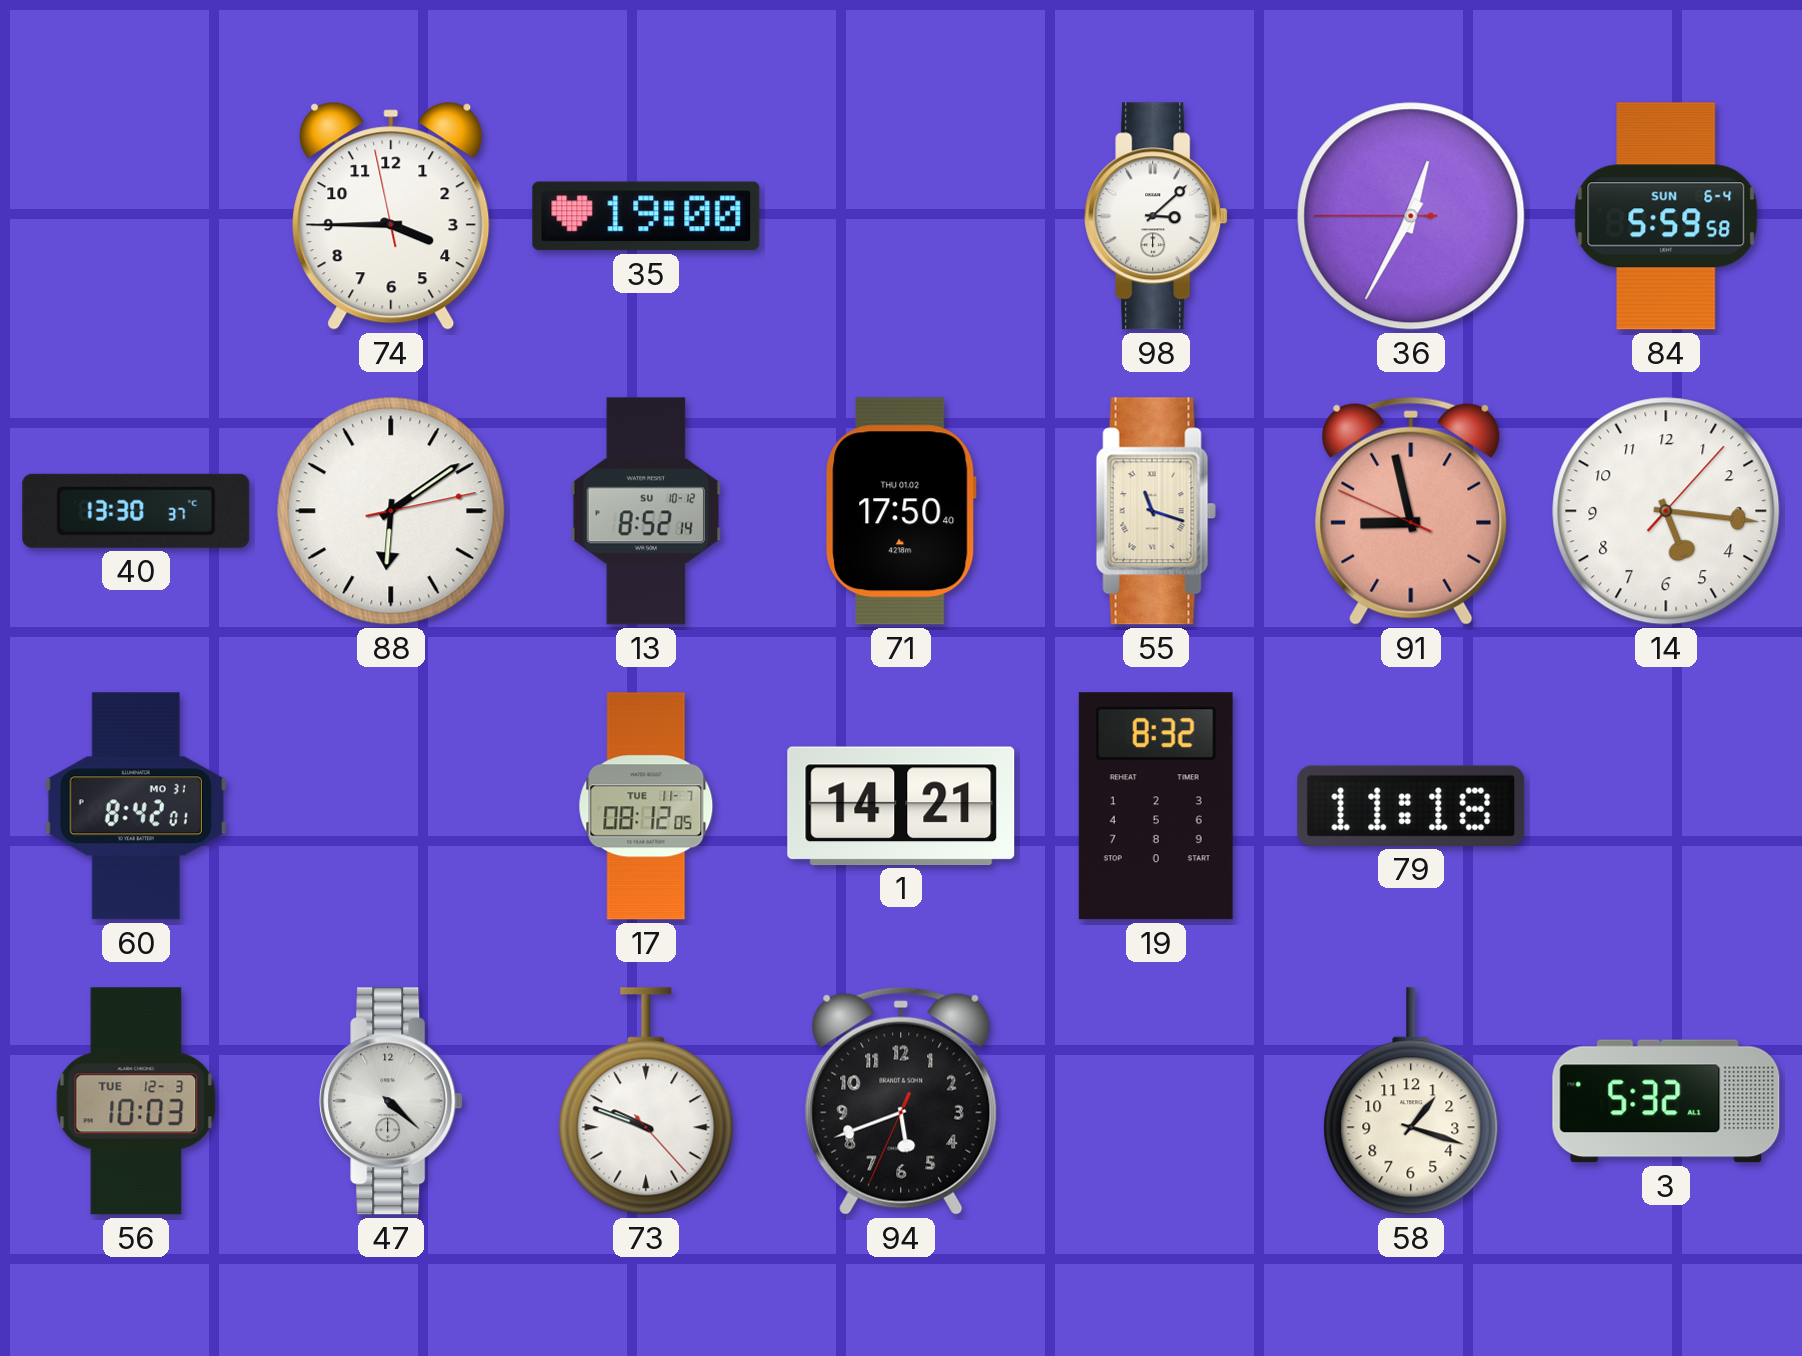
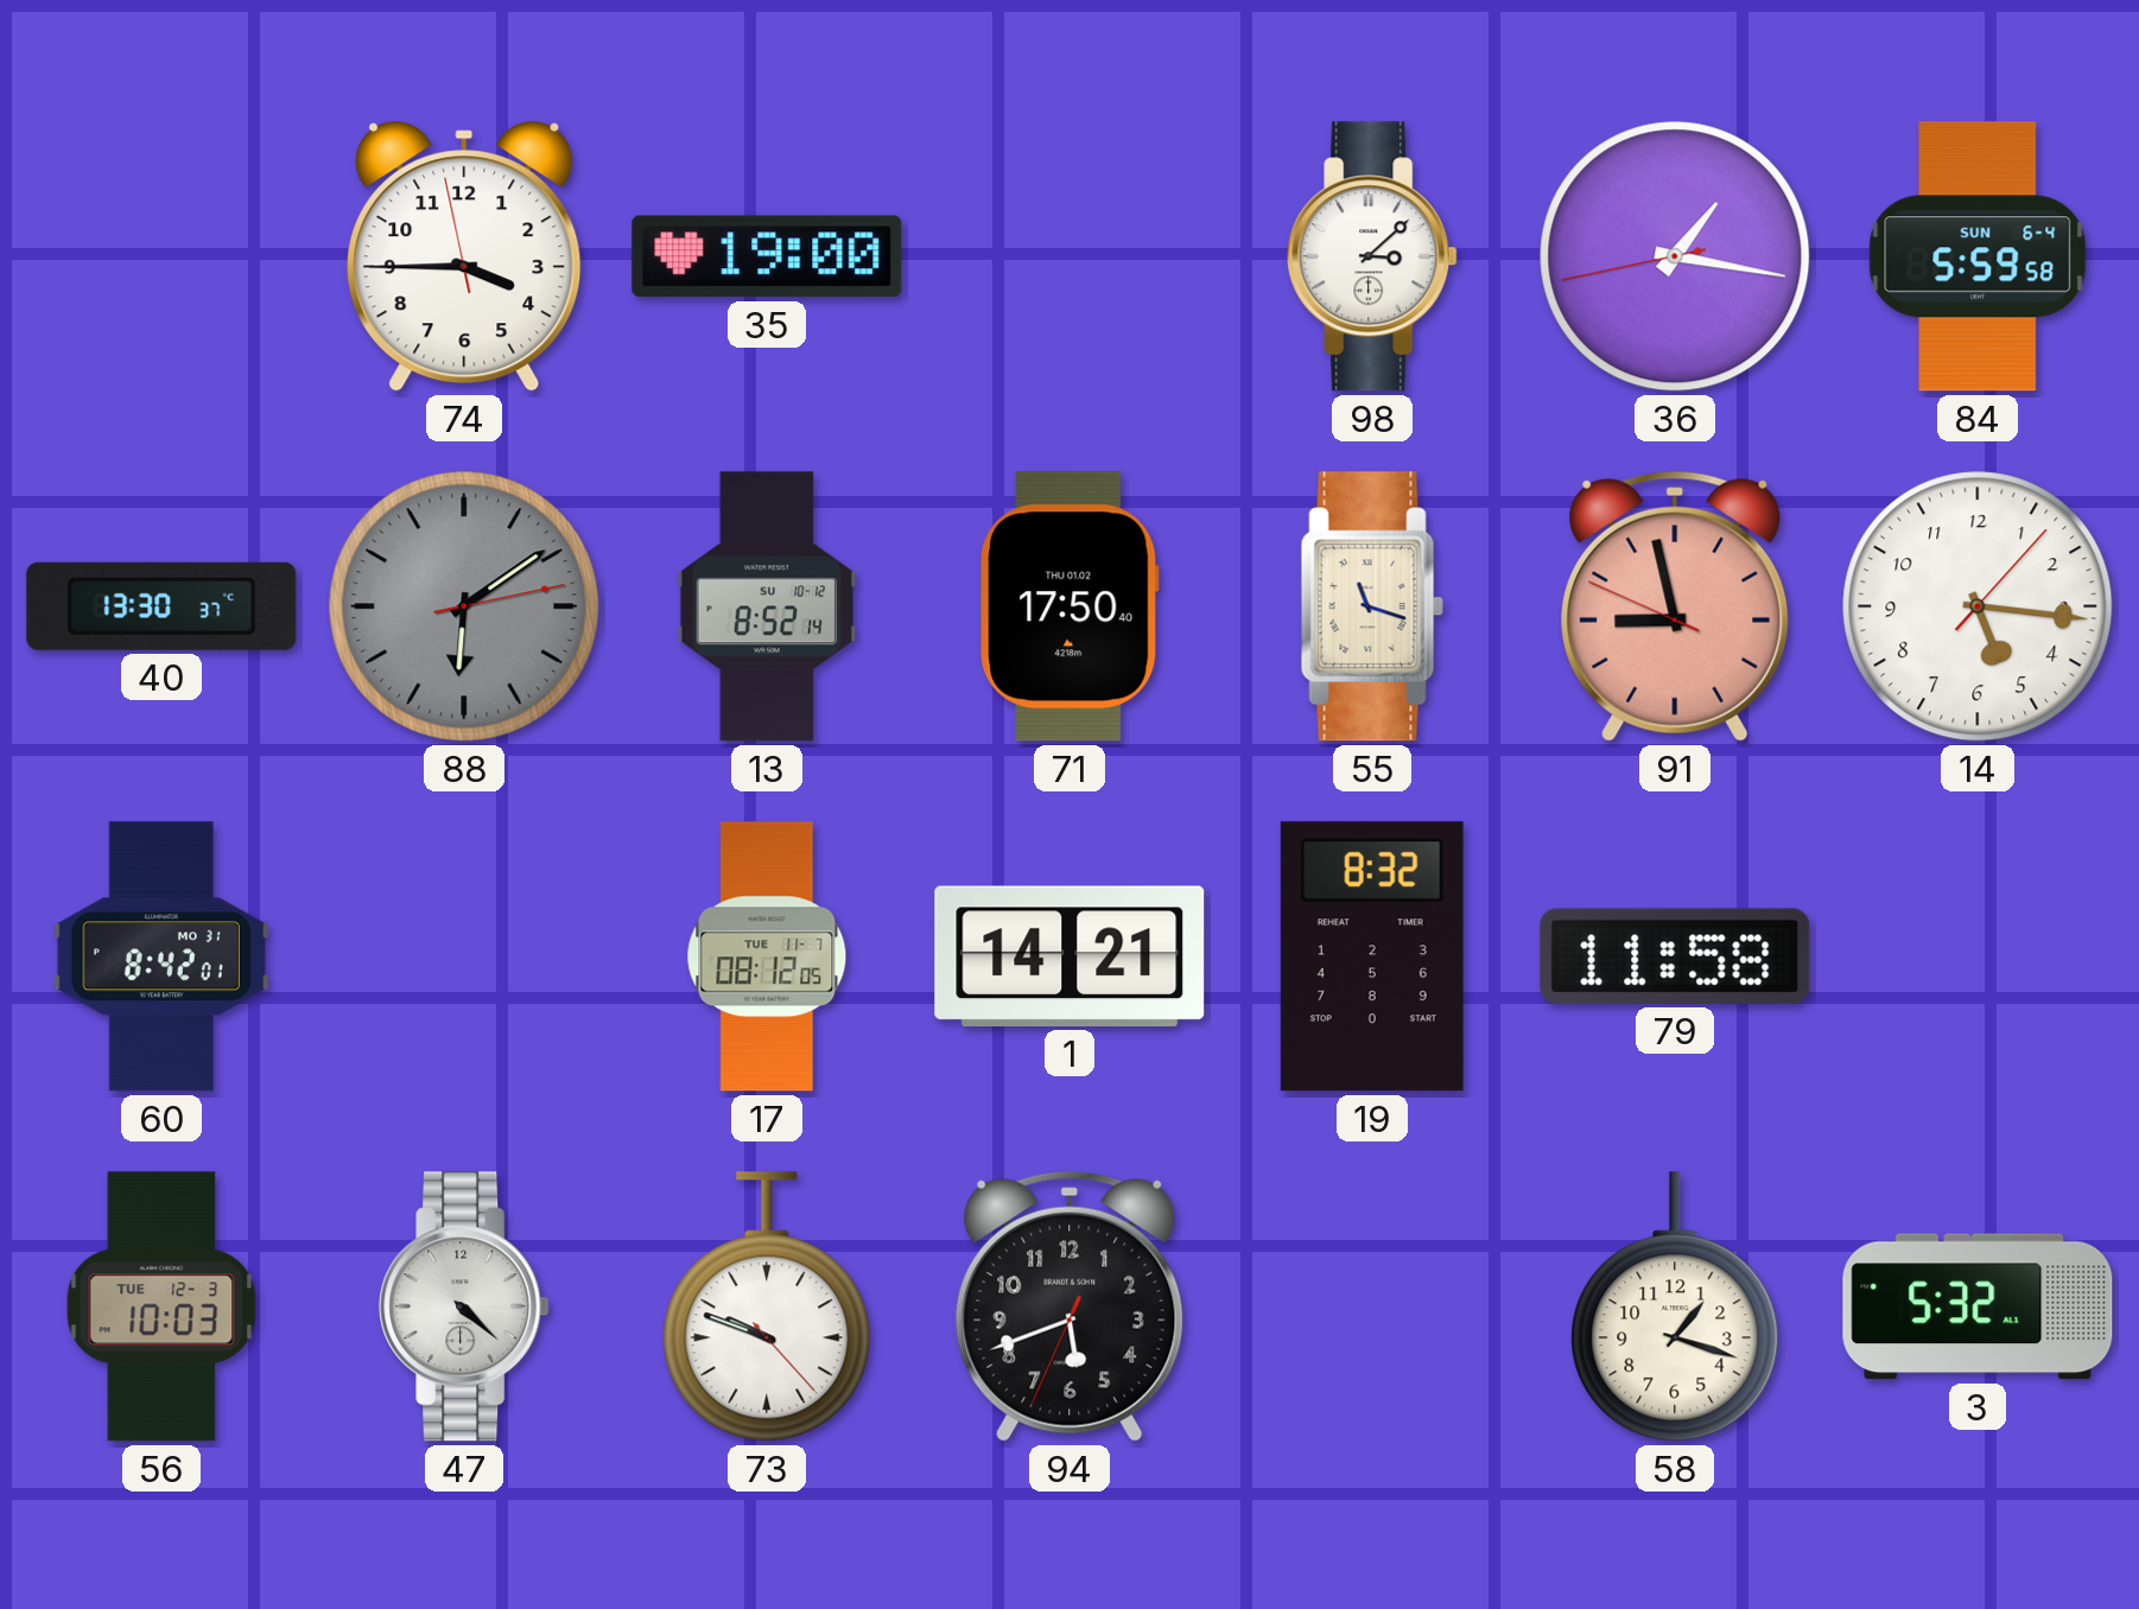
36: 12:34 -> 1:16
88 dial: white -> grey
79: 11:18 -> 11:58
